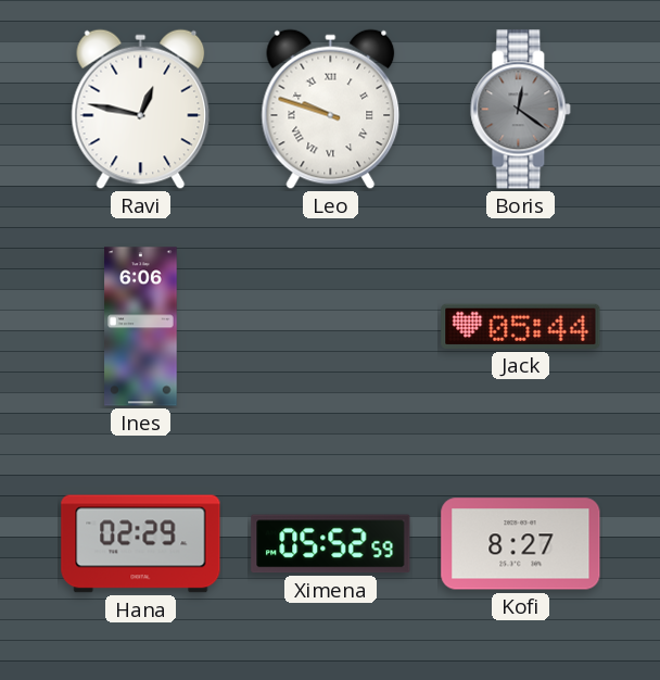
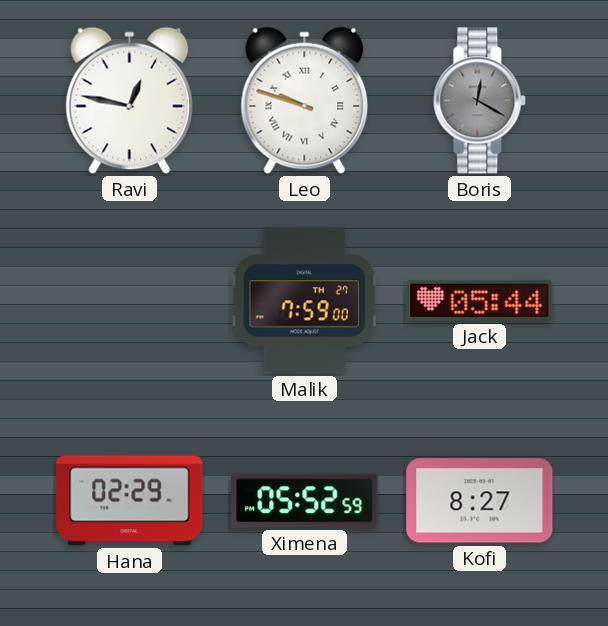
Boris: 12:21 -> 12:20
Ines: 6:06 -> none
Malik: none -> 7:59
